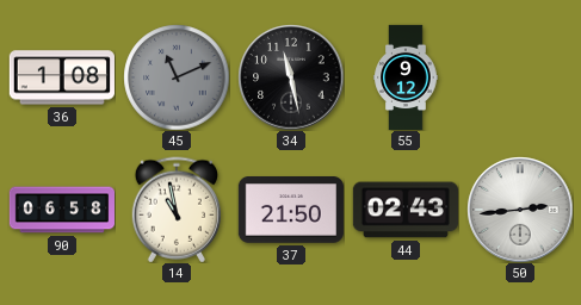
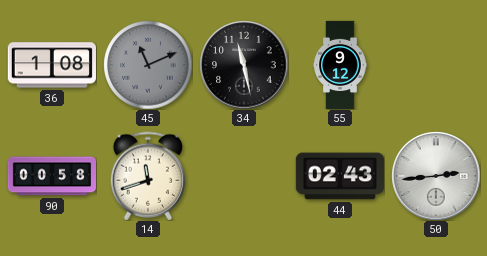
90: 06:58 -> 00:58
14: 10:58 -> 11:42
37: 21:50 -> none
